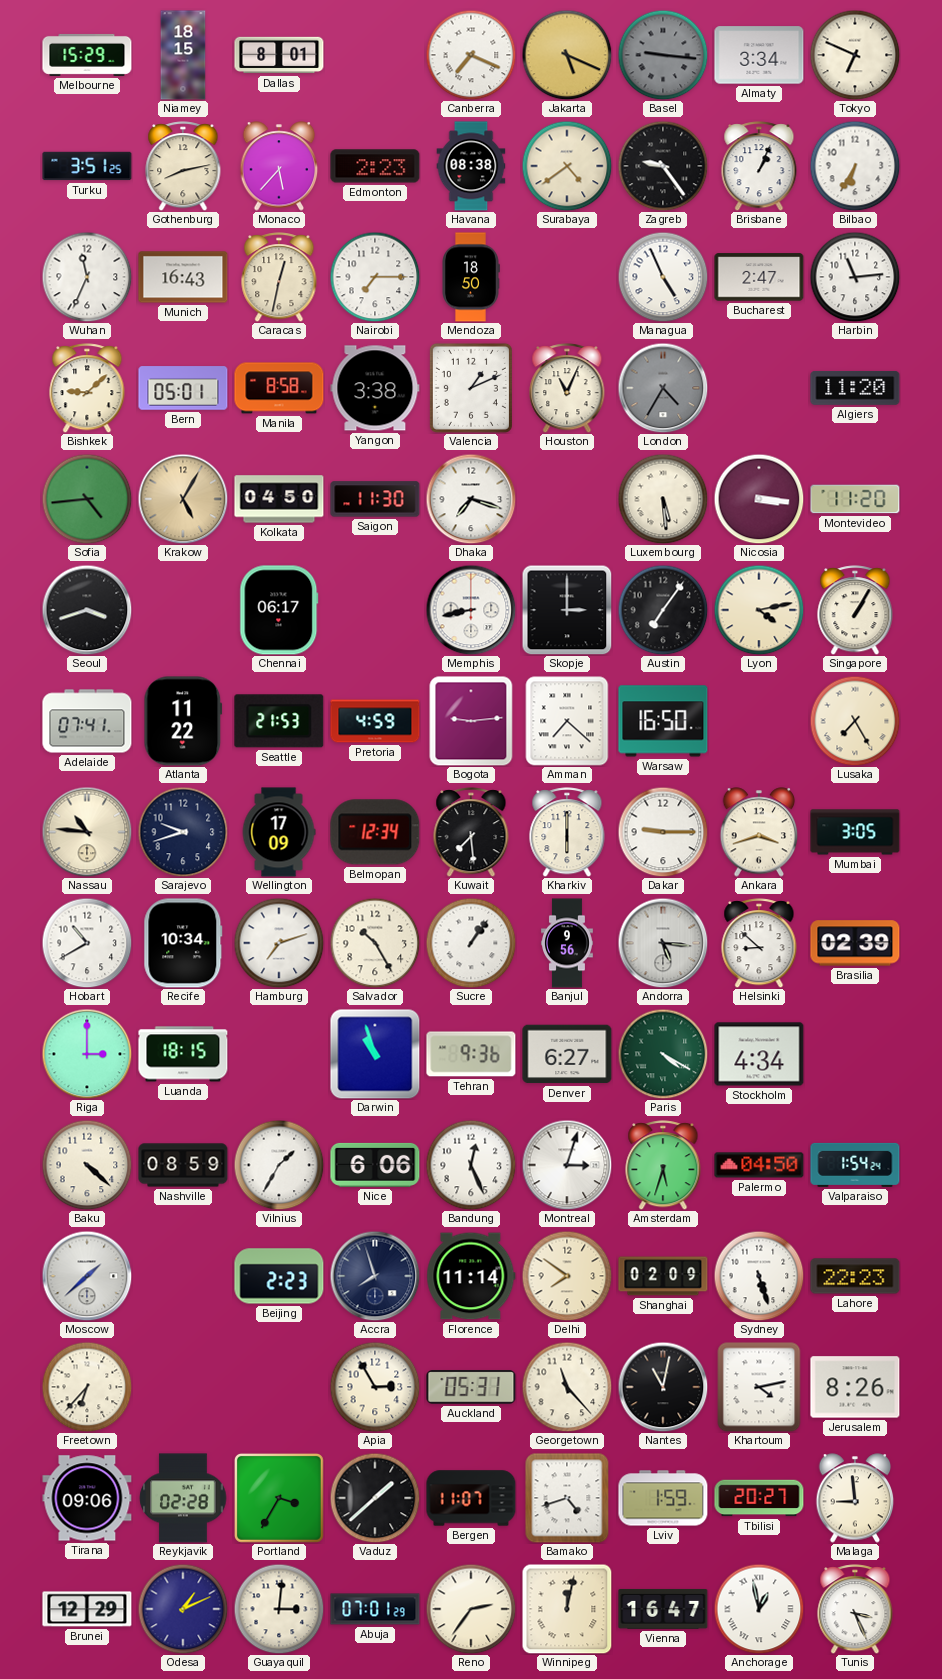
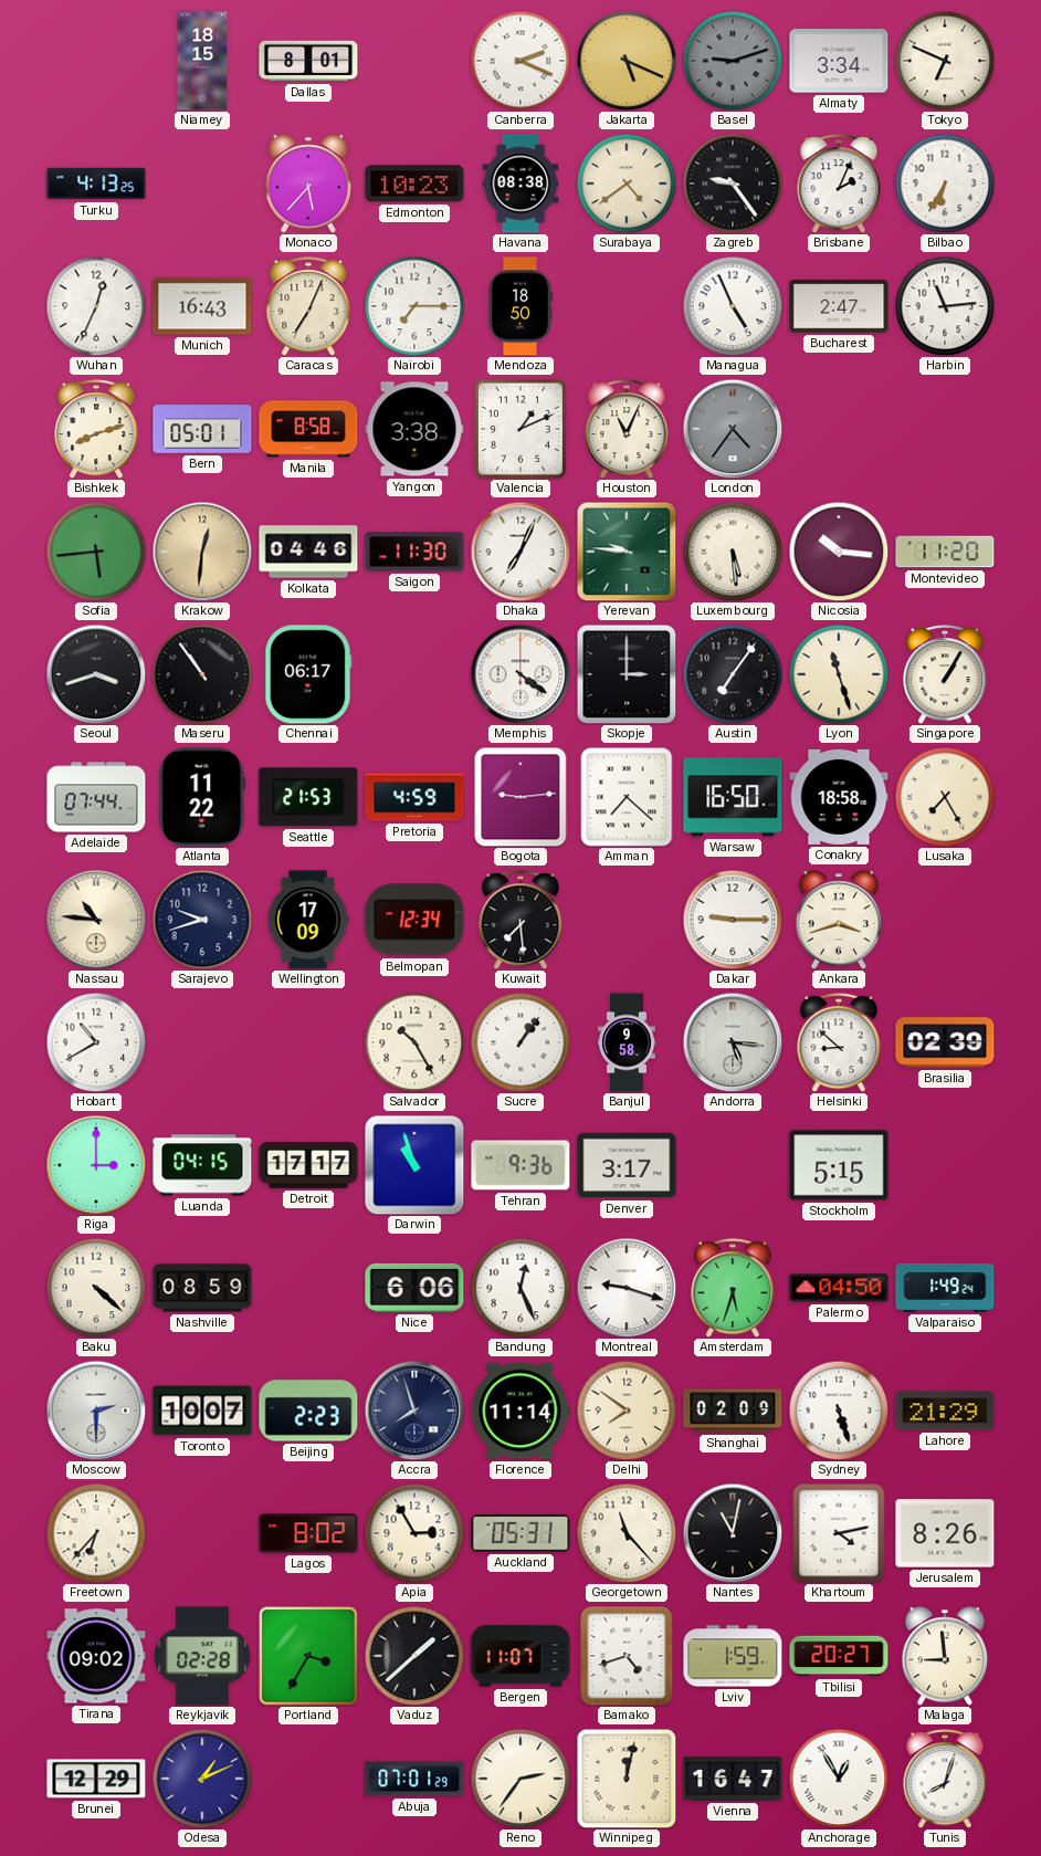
Melbourne: 15:29 -> none
Canberra: 7:19 -> 2:19
Basel: 9:16 -> 9:12
Turku: 3:51 -> 4:13
Gothenburg: 8:13 -> none
Edmonton: 2:23 -> 10:23
Brisbane: 1:04 -> 2:04
Wuhan: 11:34 -> 12:34
Caracas: 12:32 -> 7:04
Bishkek: 9:08 -> 8:12
London: 4:35 -> 4:36
Algiers: 11:20 -> none
Sofia: 4:44 -> 5:44
Krakow: 5:05 -> 12:31
Kolkata: 04:50 -> 04:46
Dhaka: 7:18 -> 7:04
Yerevan: none -> 9:46
Nicosia: 3:16 -> 10:16
Maseru: none -> 10:54
Memphis: 8:43 -> 4:21
Lyon: 4:13 -> 11:27
Adelaide: 07:41 -> 07:44
Conakry: none -> 18:58
Kharkiv: 6:00 -> none
Mumbai: 3:05 -> none
Recife: 10:34 -> none
Hamburg: 7:12 -> none
Banjul: 9:56 -> 9:58
Luanda: 18:15 -> 04:15
Detroit: none -> 17:17
Denver: 6:27 -> 3:17
Paris: 4:20 -> none
Stockholm: 4:34 -> 5:15
Vilnius: 1:35 -> none
Montreal: 3:03 -> 9:18
Valparaiso: 1:54 -> 1:49
Moscow: 1:38 -> 2:30
Toronto: none -> 10:07
Lahore: 22:23 -> 21:29
Lagos: none -> 8:02
Tirana: 09:06 -> 09:02
Guayaquil: 3:01 -> none
Anchorage: 12:58 -> 12:55
Tunis: 3:26 -> 8:03
